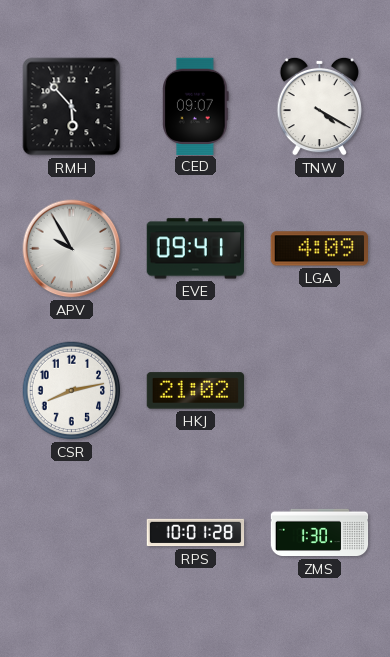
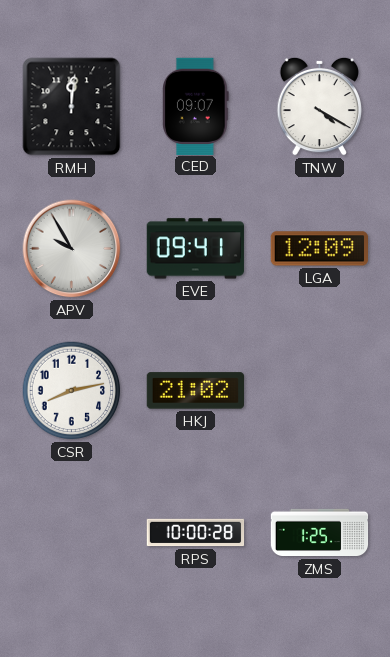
RMH: 5:53 -> 12:01
LGA: 4:09 -> 12:09
RPS: 10:01 -> 10:00
ZMS: 1:30 -> 1:25
